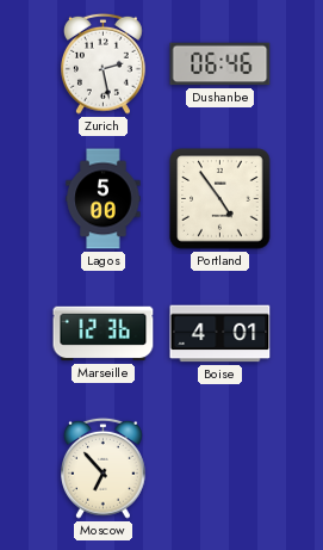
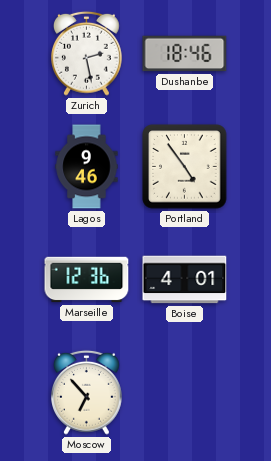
Dushanbe: 06:46 -> 18:46
Lagos: 5:00 -> 9:46
